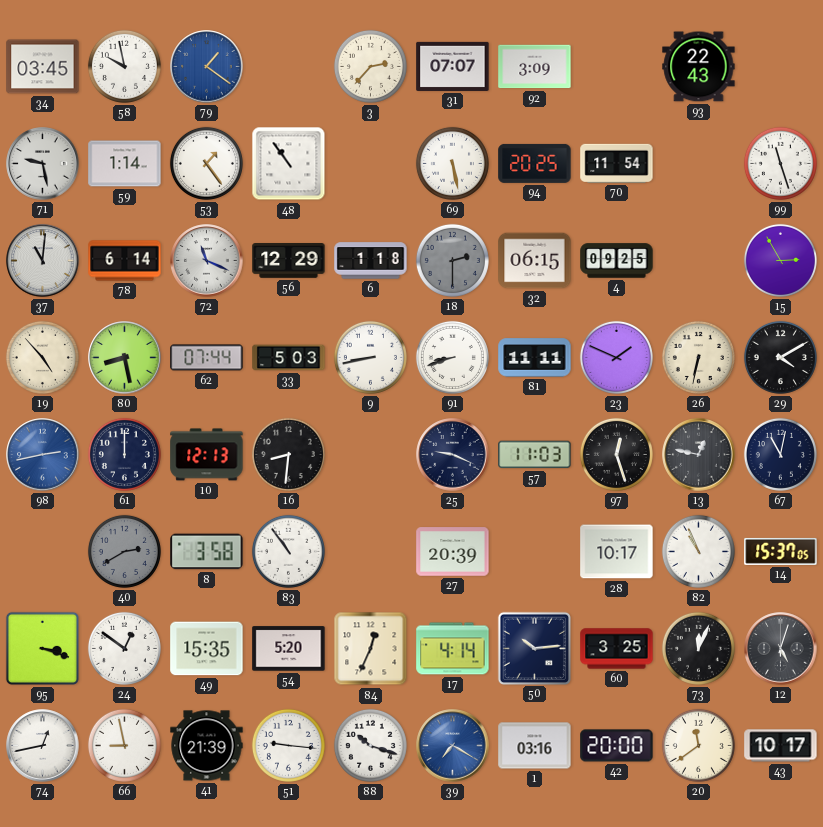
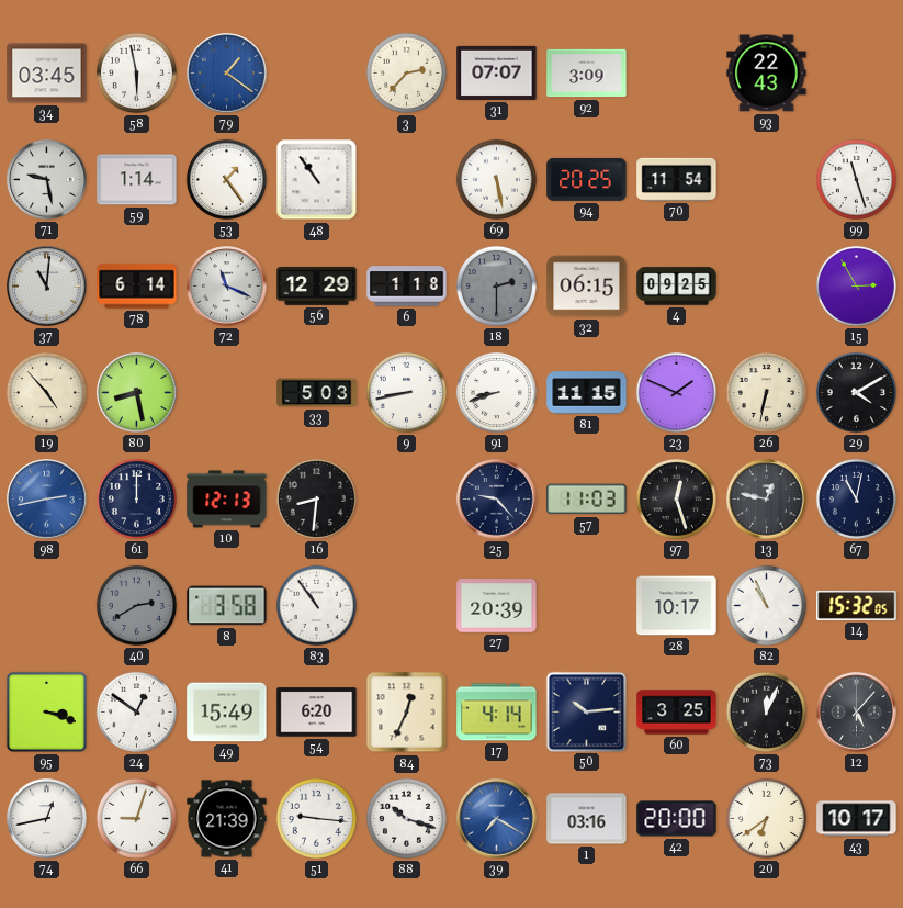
58: 9:58 -> 5:58
62: 07:44 -> none
81: 11:11 -> 11:15
25: 9:19 -> 9:23
14: 15:37 -> 15:32
49: 15:35 -> 15:49
54: 5:20 -> 6:20
12: 5:03 -> 5:07
66: 8:58 -> 9:03
20: 11:39 -> 6:39
